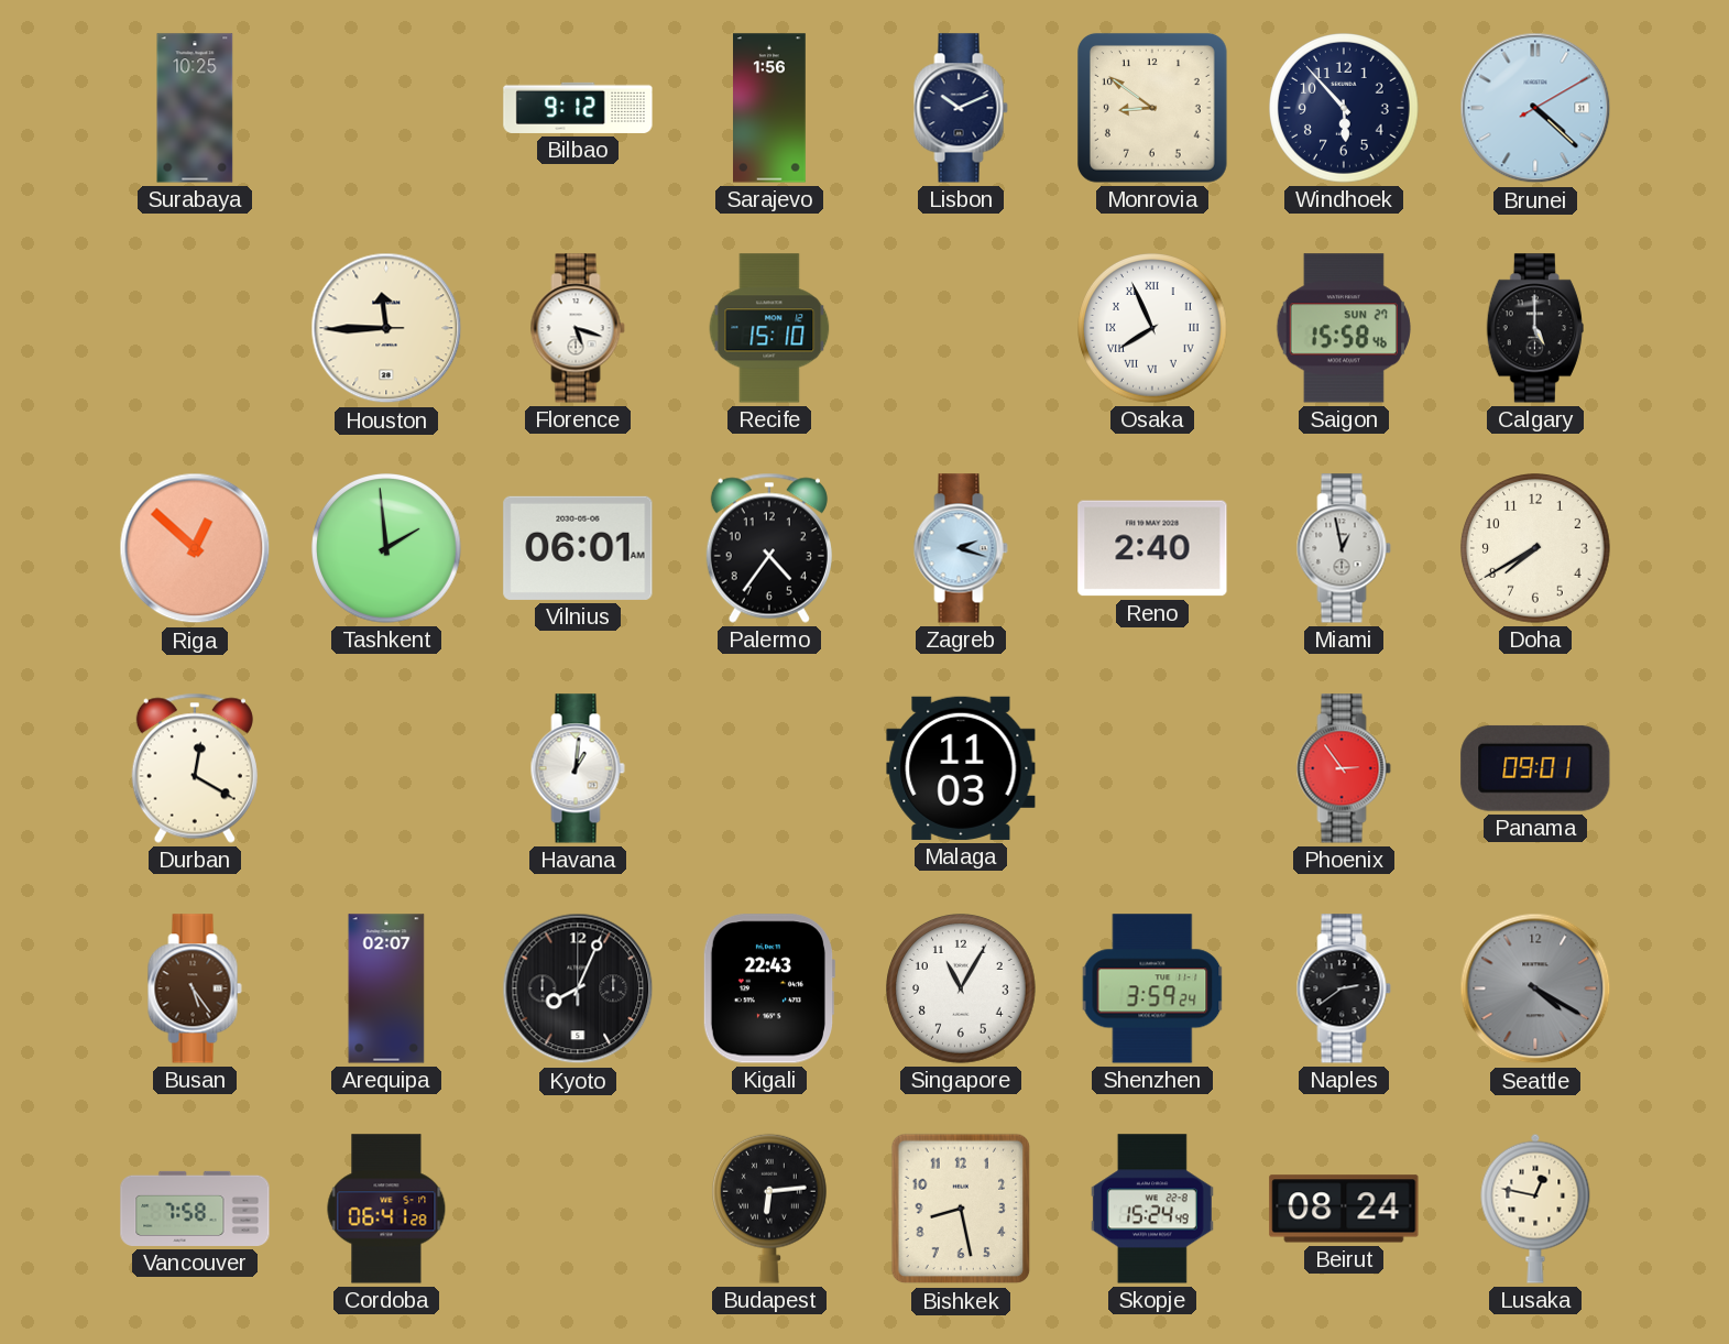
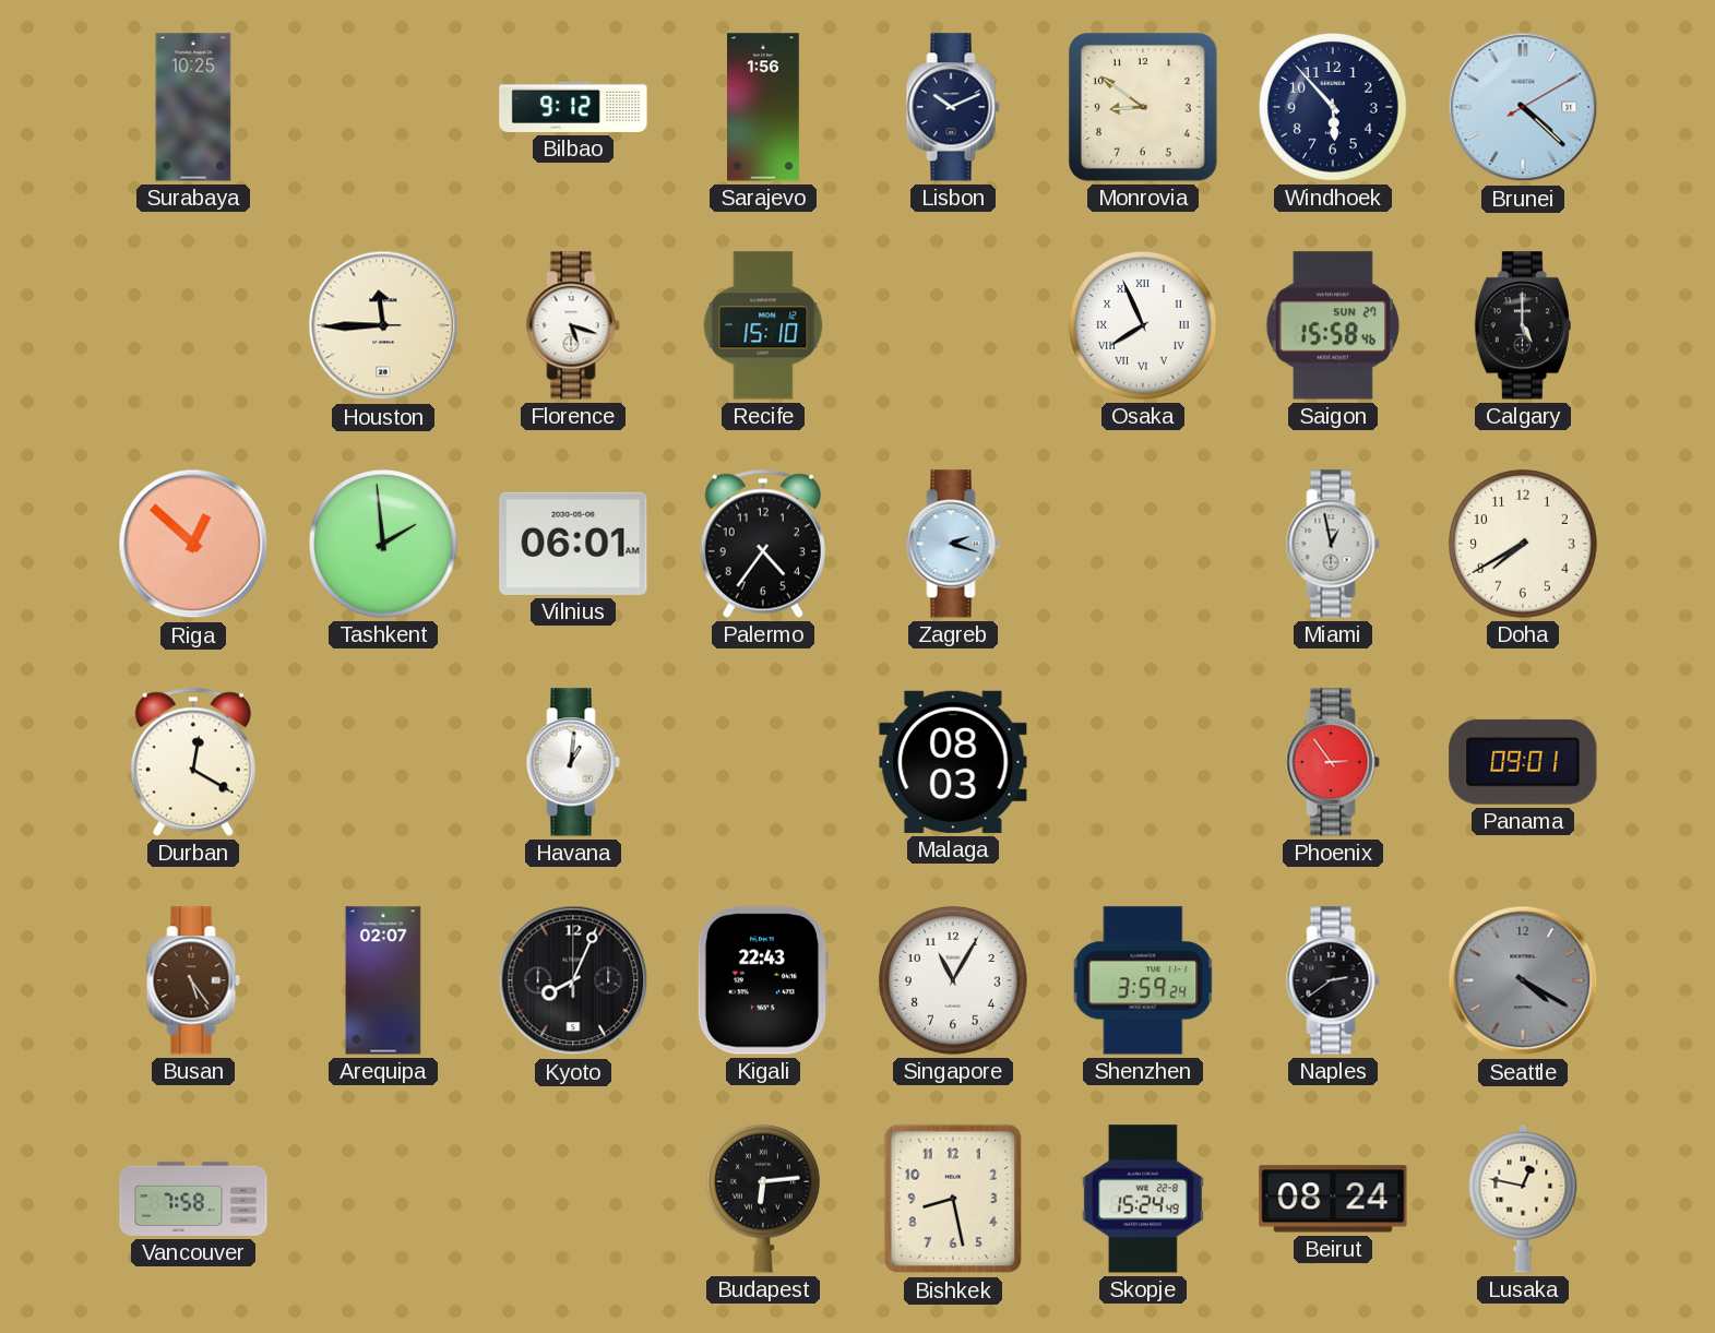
Reno: 2:40 -> none
Malaga: 11:03 -> 08:03
Cordoba: 06:41 -> none
